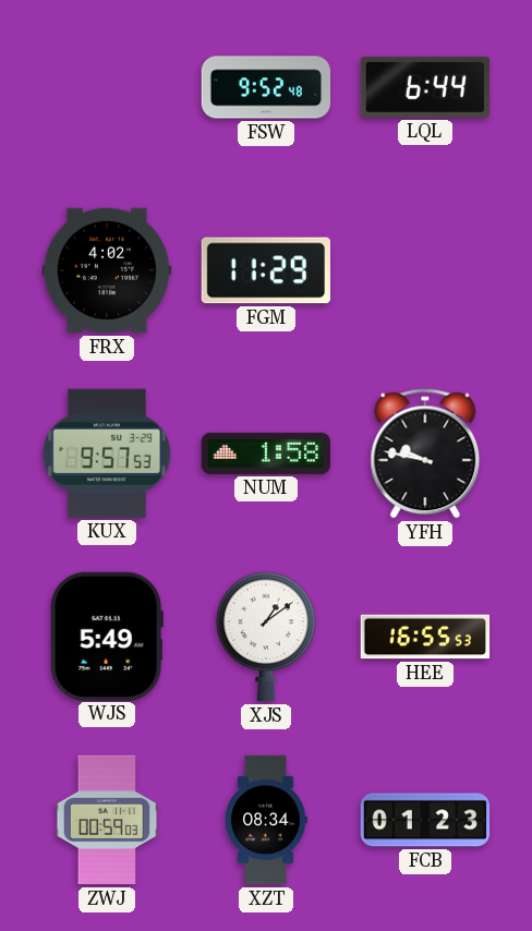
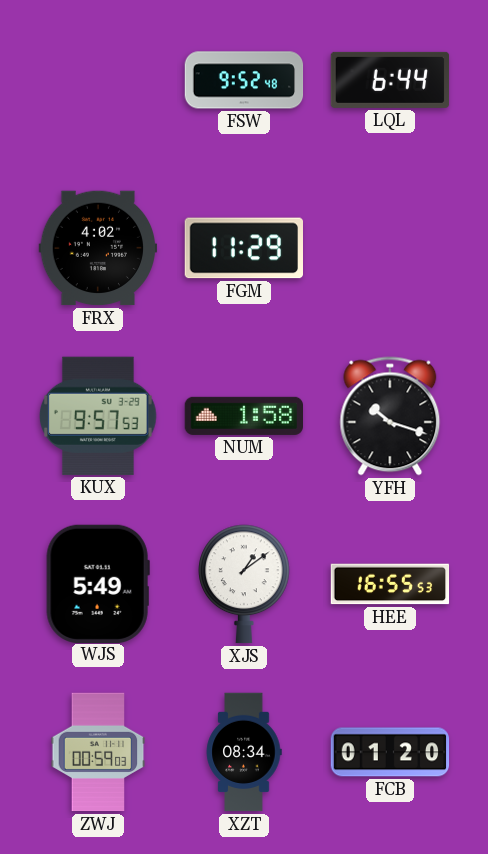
YFH: 9:47 -> 10:18
FCB: 01:23 -> 01:20
